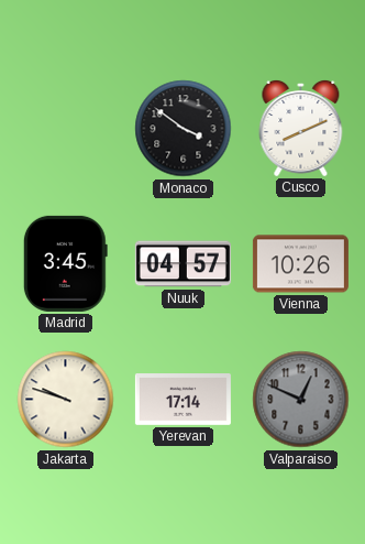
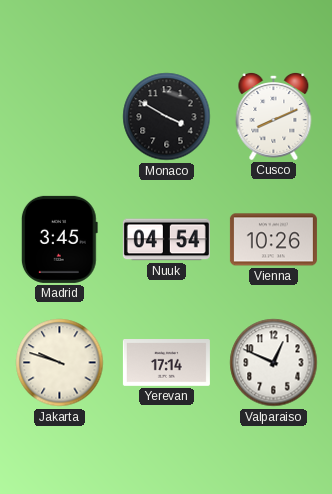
Monaco: 3:51 -> 3:50
Nuuk: 04:57 -> 04:54
Valparaiso dial: grey -> white
